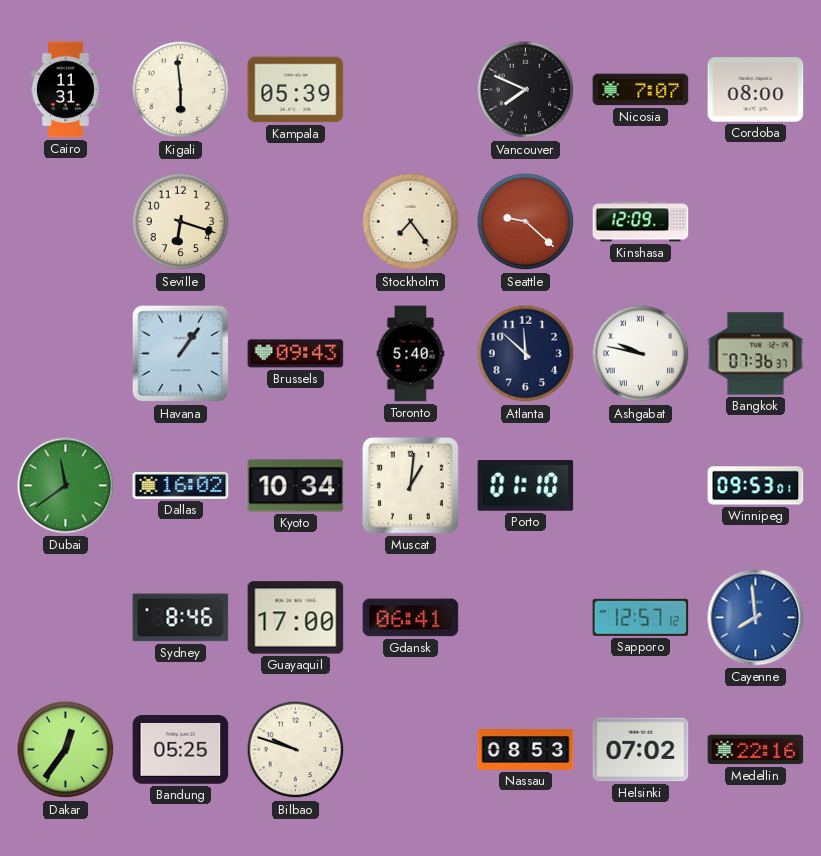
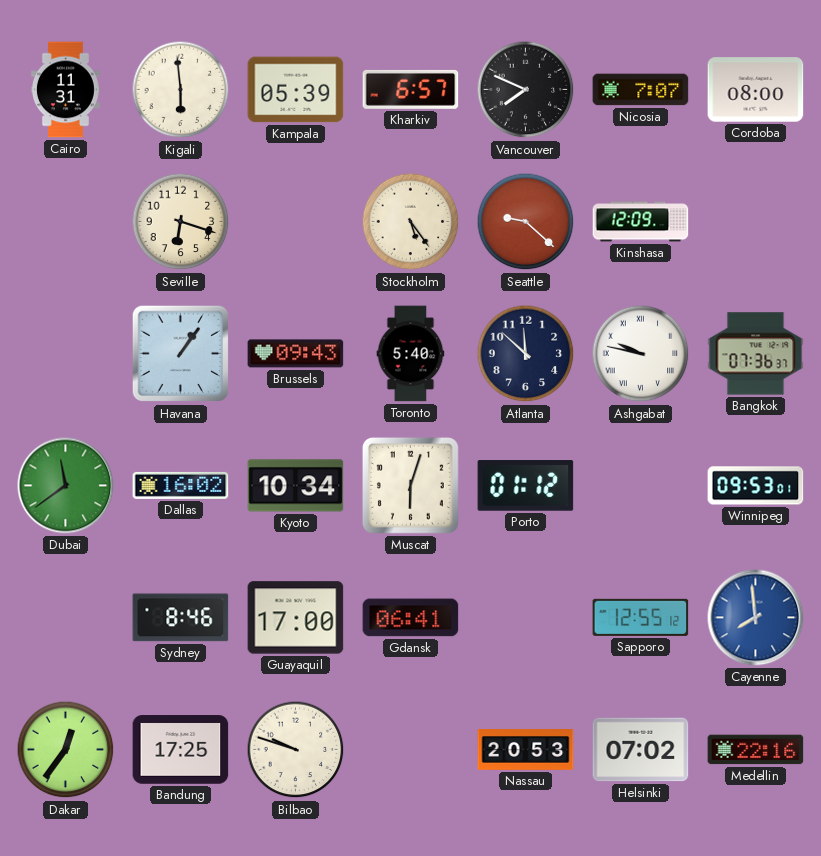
Kharkiv: none -> 6:57
Stockholm: 7:24 -> 5:24
Muscat: 1:01 -> 6:03
Porto: 01:10 -> 01:12
Sapporo: 12:57 -> 12:55
Bandung: 05:25 -> 17:25
Nassau: 08:53 -> 20:53
